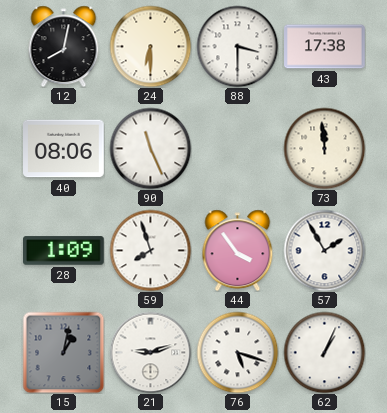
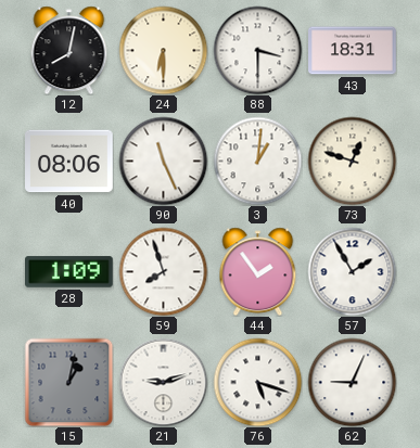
43: 17:38 -> 18:31
3: none -> 1:01
73: 11:59 -> 12:48
44: 3:54 -> 1:54
62: 1:04 -> 9:04
